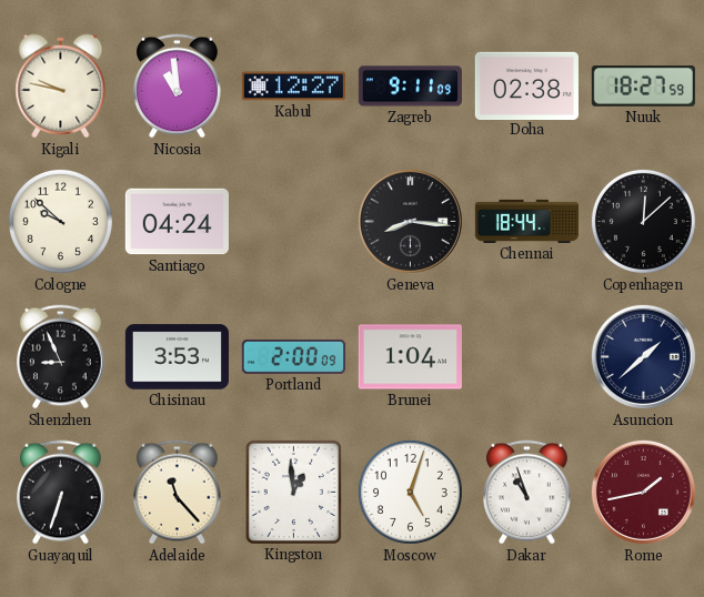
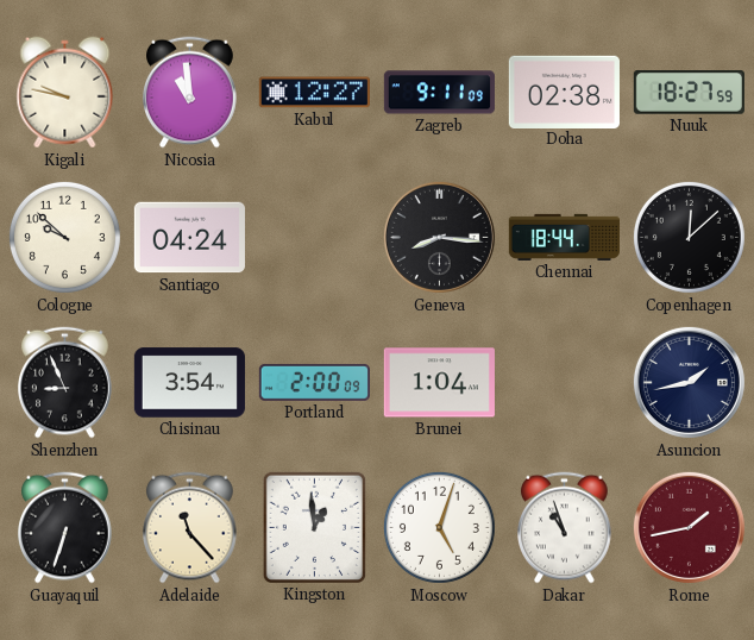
Chisinau: 3:53 -> 3:54
Asuncion: 1:38 -> 1:43
